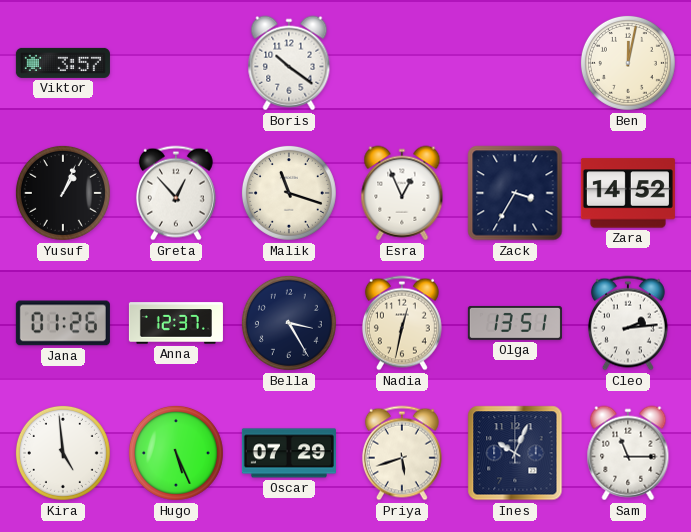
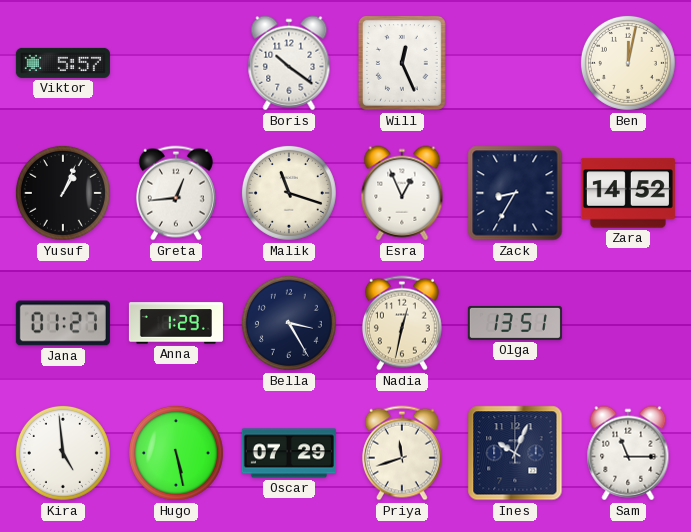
Viktor: 3:57 -> 5:57
Will: none -> 12:26
Greta: 12:53 -> 12:44
Zack: 3:35 -> 8:35
Jana: 01:26 -> 01:27
Anna: 12:37 -> 1:29
Cleo: 2:14 -> none
Hugo: 5:26 -> 5:28
Priya: 5:42 -> 11:42
